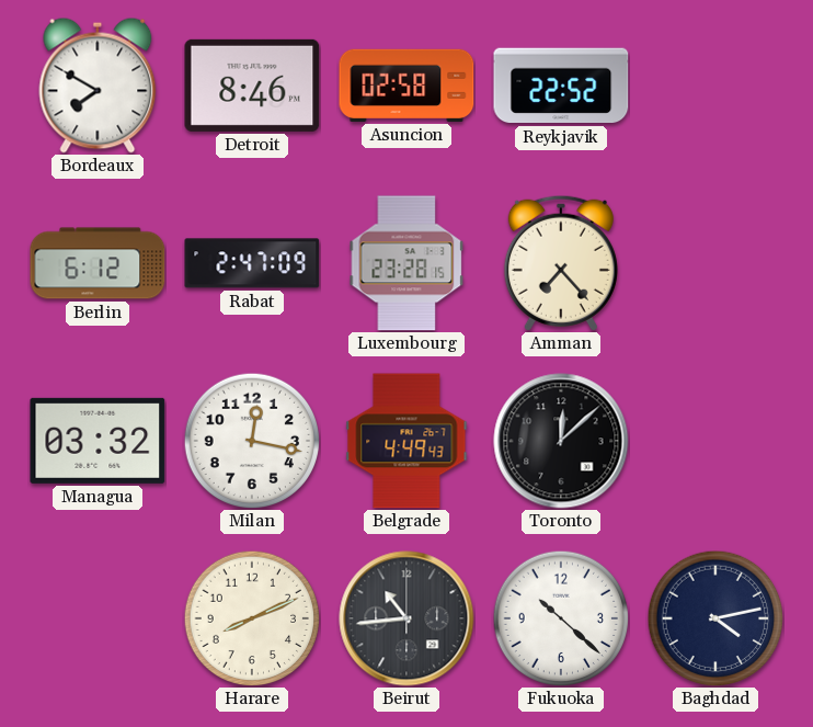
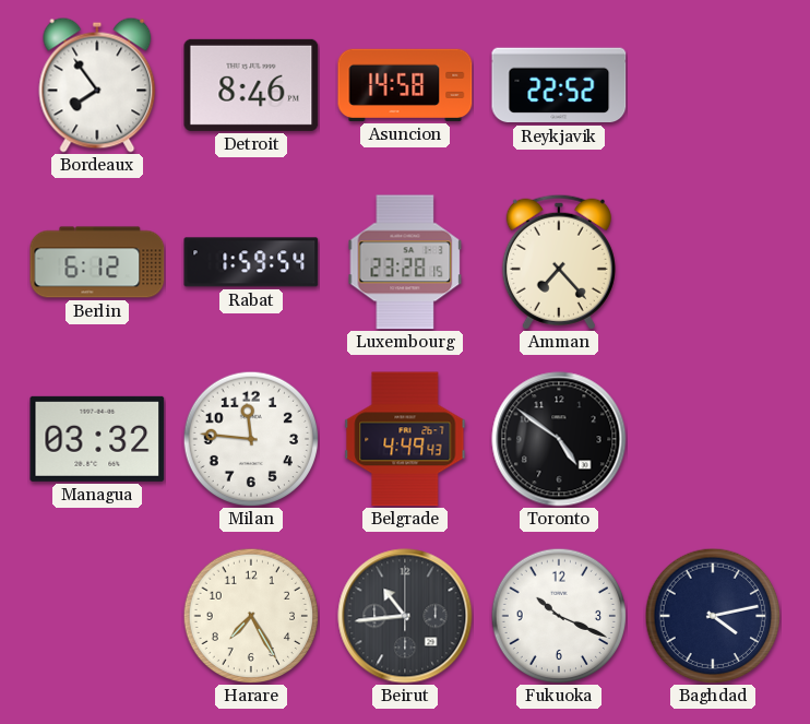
Bordeaux: 7:50 -> 7:54
Asuncion: 02:58 -> 14:58
Rabat: 2:47 -> 1:59
Milan: 12:17 -> 11:46
Toronto: 12:08 -> 4:51
Harare: 8:11 -> 7:25
Fukuoka: 10:22 -> 10:19
